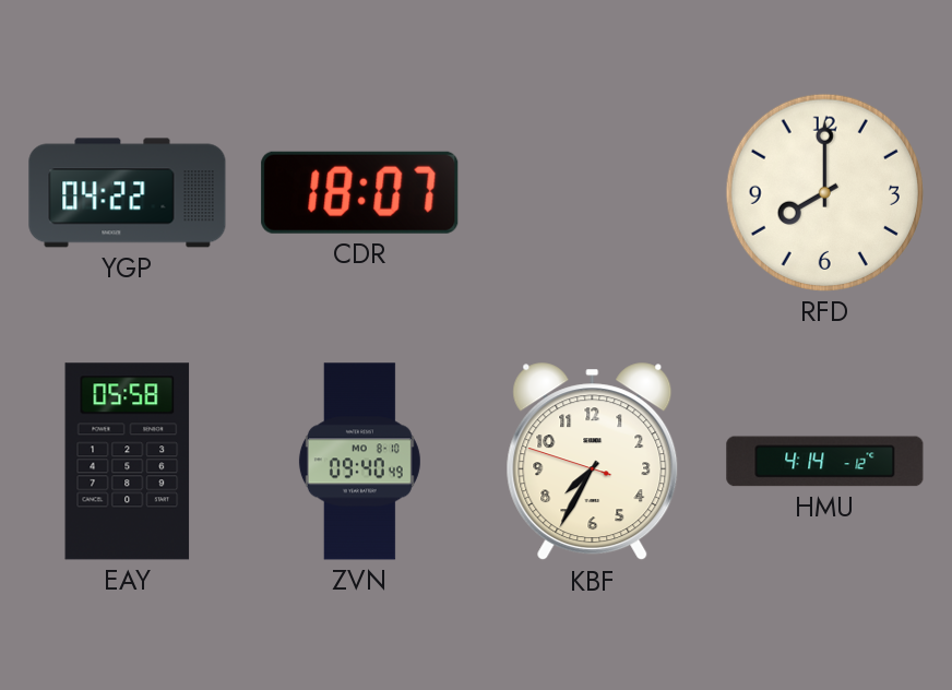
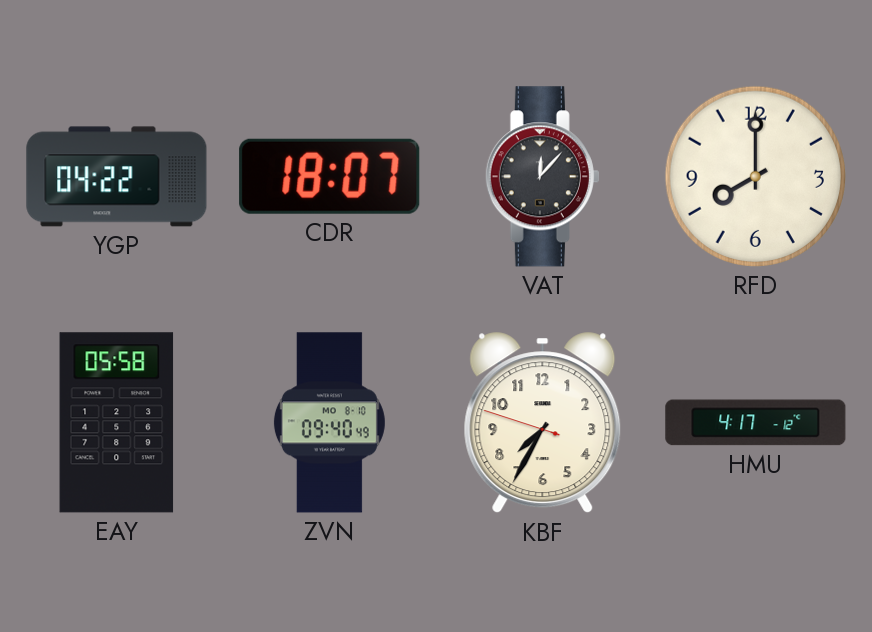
VAT: none -> 12:07
HMU: 4:14 -> 4:17
